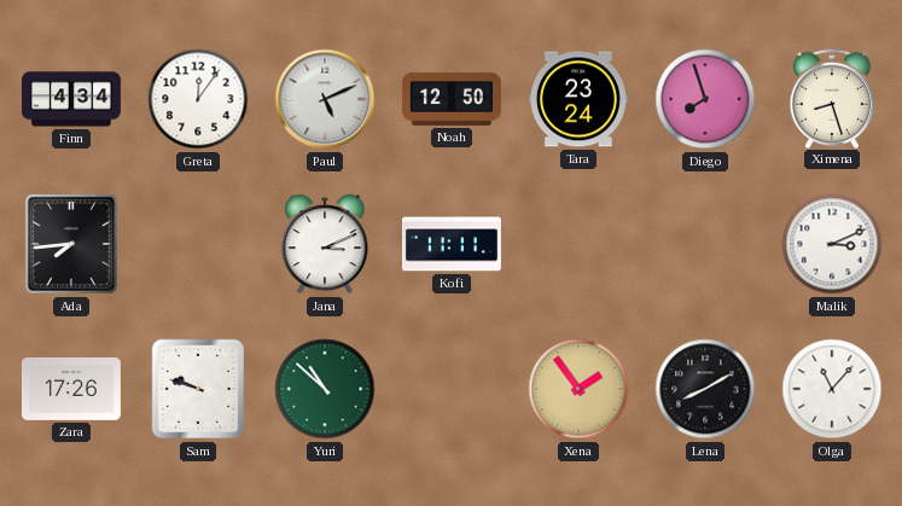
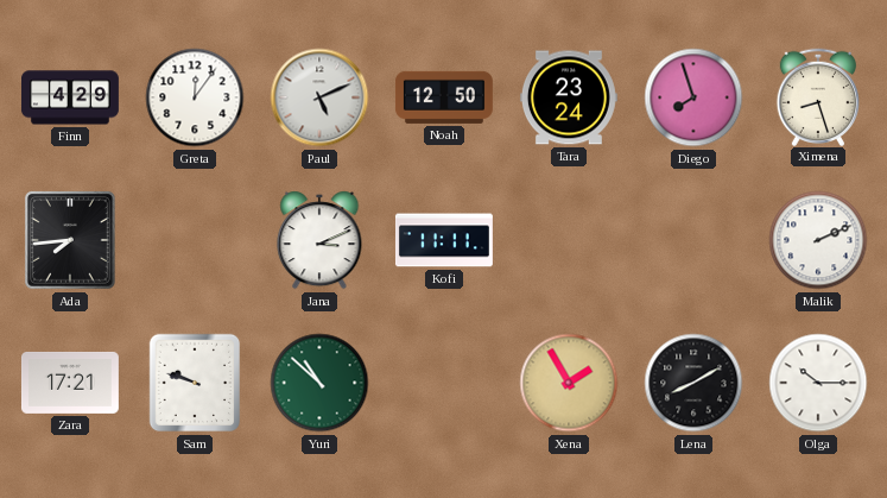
Finn: 4:34 -> 4:29
Malik: 3:11 -> 2:11
Zara: 17:26 -> 17:21
Xena: 1:54 -> 1:55
Olga: 11:07 -> 10:15
